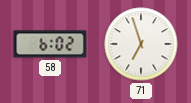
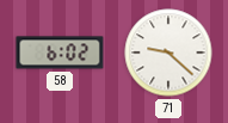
71: 6:57 -> 9:22
